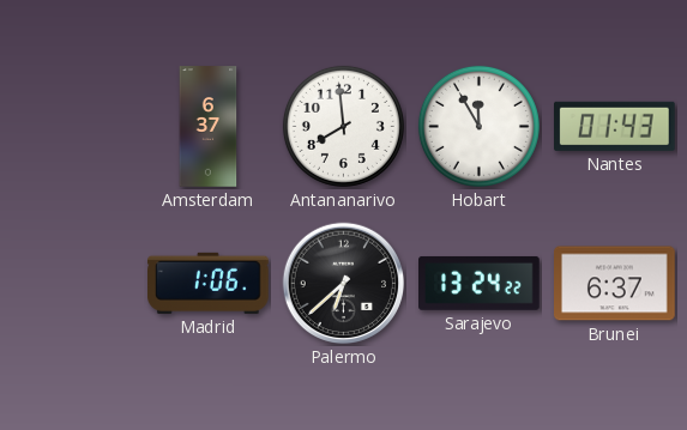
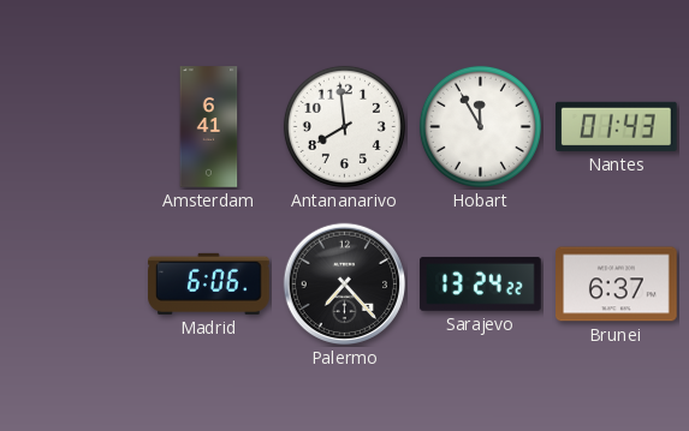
Amsterdam: 6:37 -> 6:41
Madrid: 1:06 -> 6:06
Palermo: 6:38 -> 7:23
